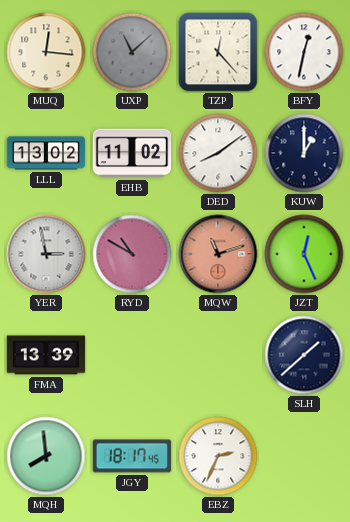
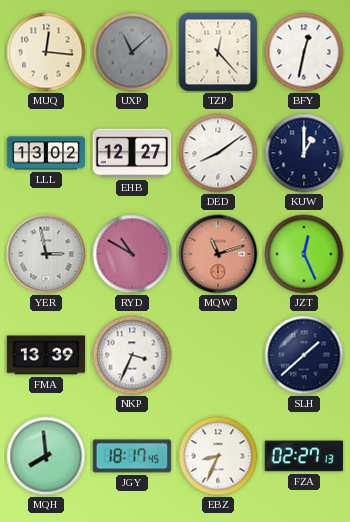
EHB: 11:02 -> 12:27
NKP: none -> 3:34
EBZ: 2:34 -> 8:34
FZA: none -> 02:27
